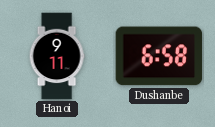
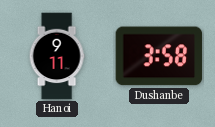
Dushanbe: 6:58 -> 3:58
